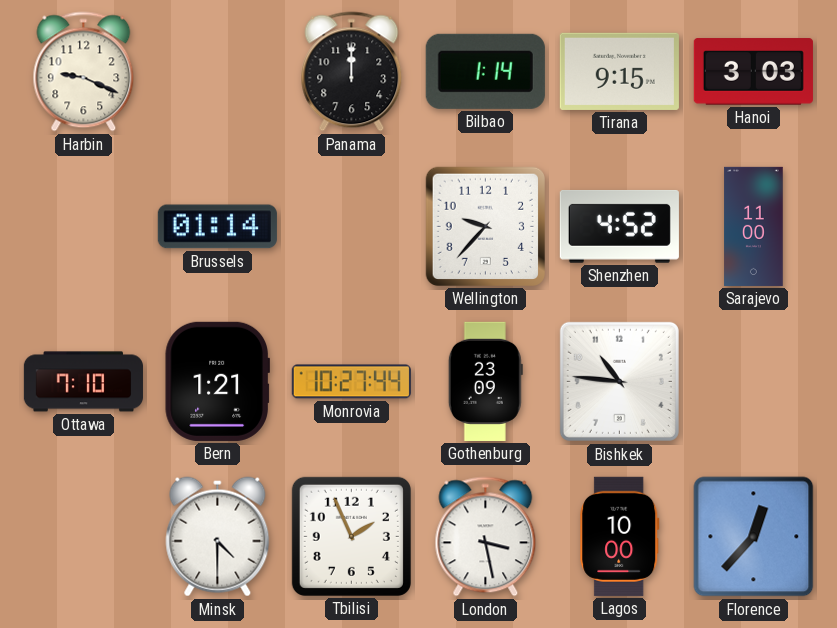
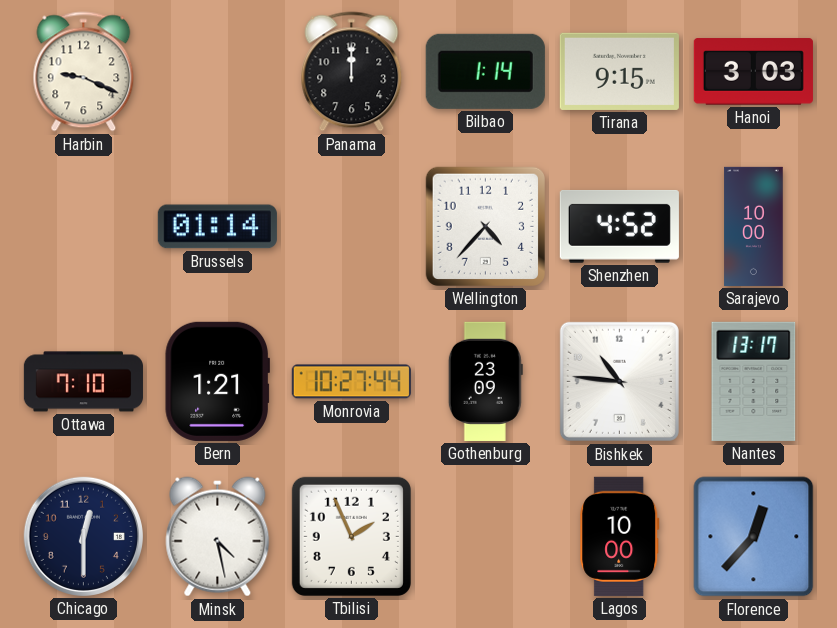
Wellington: 9:37 -> 4:37
Sarajevo: 11:00 -> 10:00
Nantes: none -> 13:17
Chicago: none -> 12:30
Minsk: 4:30 -> 4:28
London: 3:28 -> none
